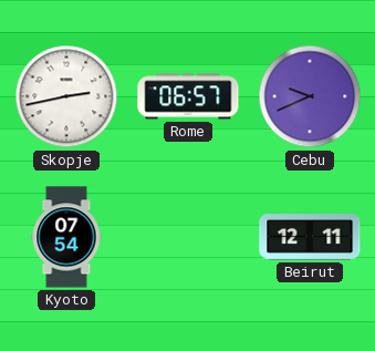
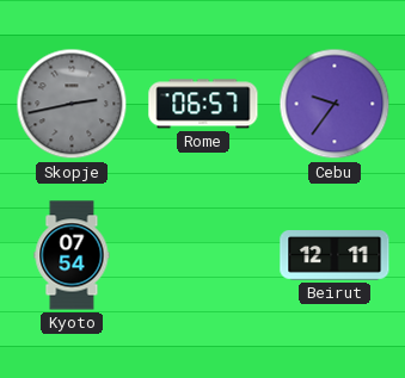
Skopje dial: white -> grey
Cebu: 9:41 -> 9:36
